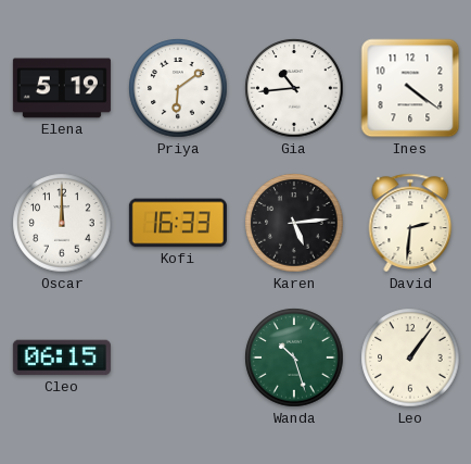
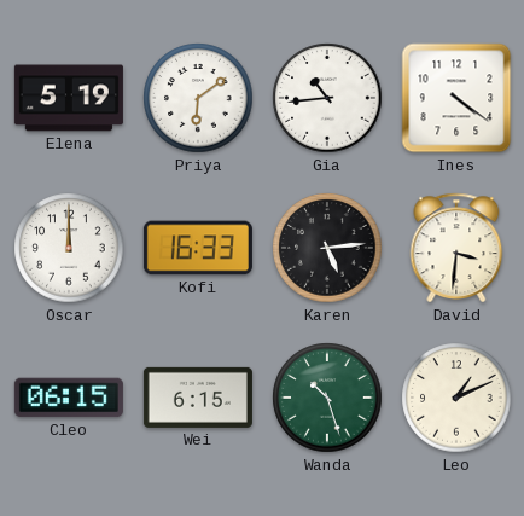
David: 2:31 -> 3:31
Wei: none -> 6:15
Leo: 1:06 -> 1:11
